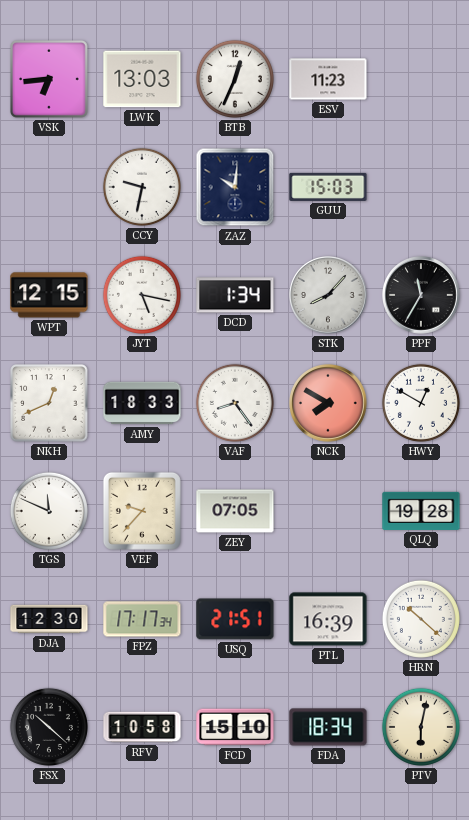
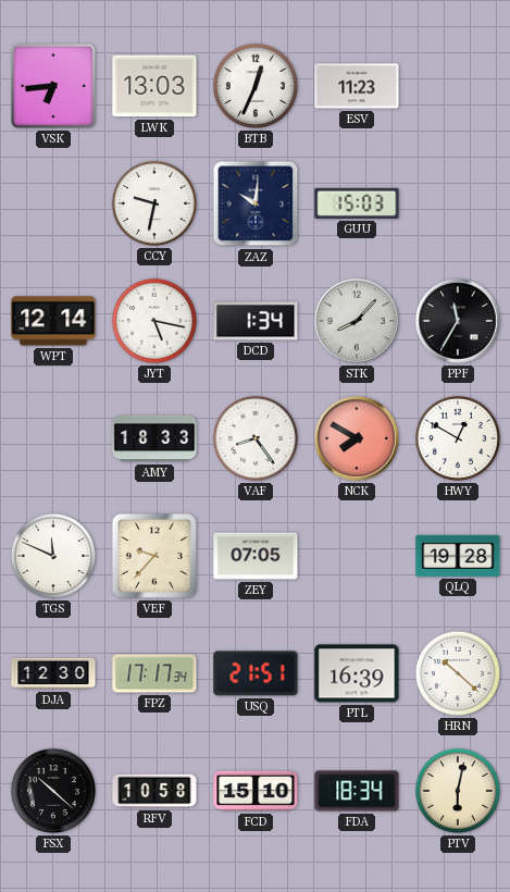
WPT: 12:15 -> 12:14
NKH: 12:41 -> none
